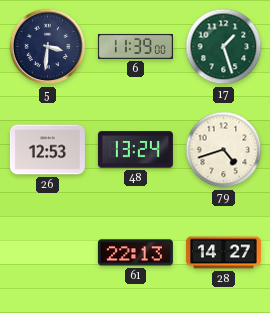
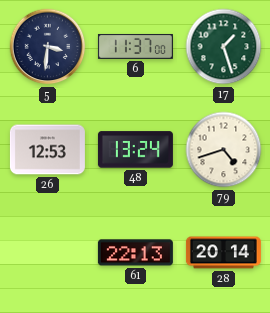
6: 11:39 -> 11:37
28: 14:27 -> 20:14
